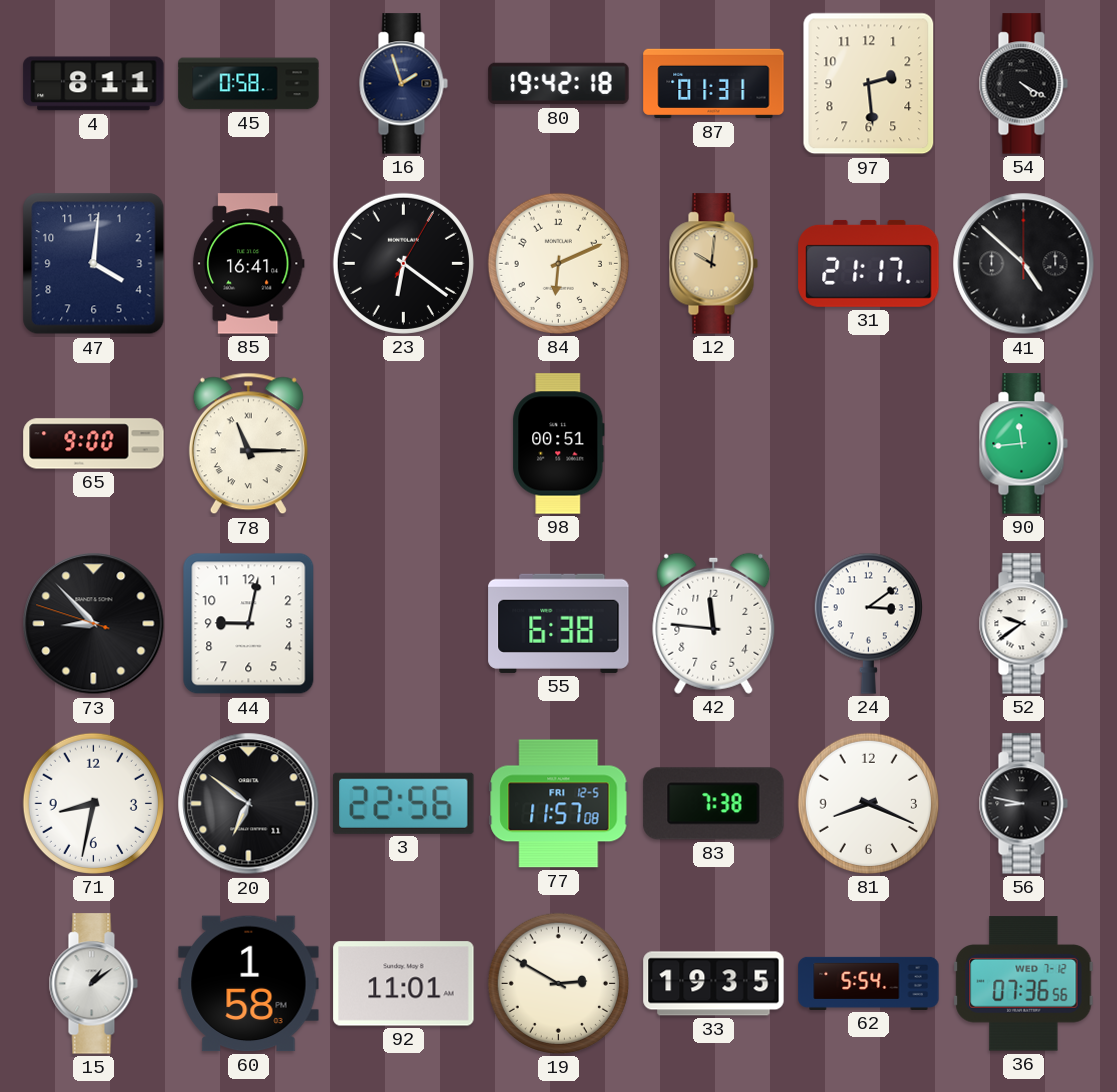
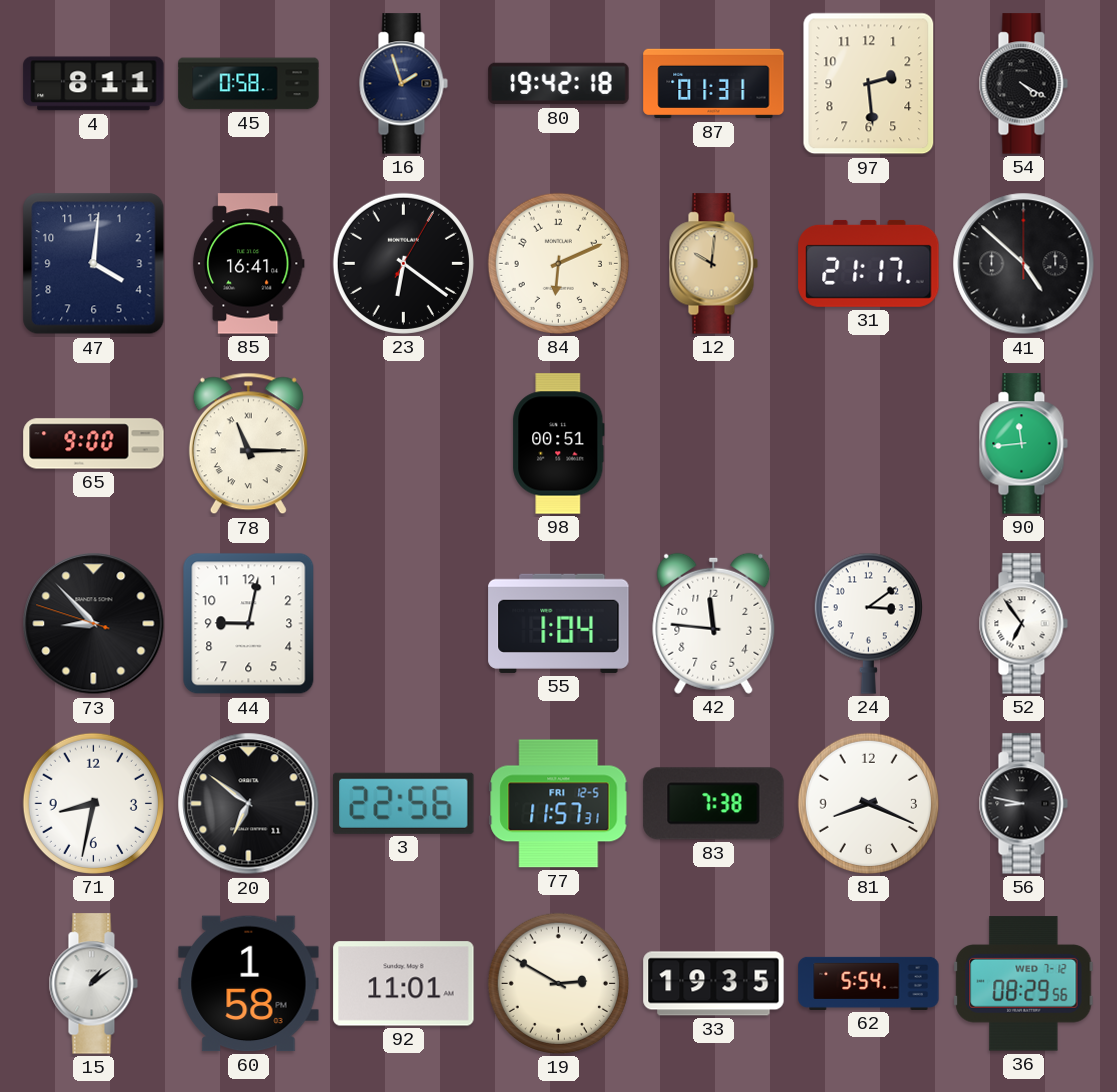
55: 6:38 -> 1:04
52: 9:39 -> 6:54
77: 11:57:08 -> 11:57:31
36: 07:36 -> 08:29
